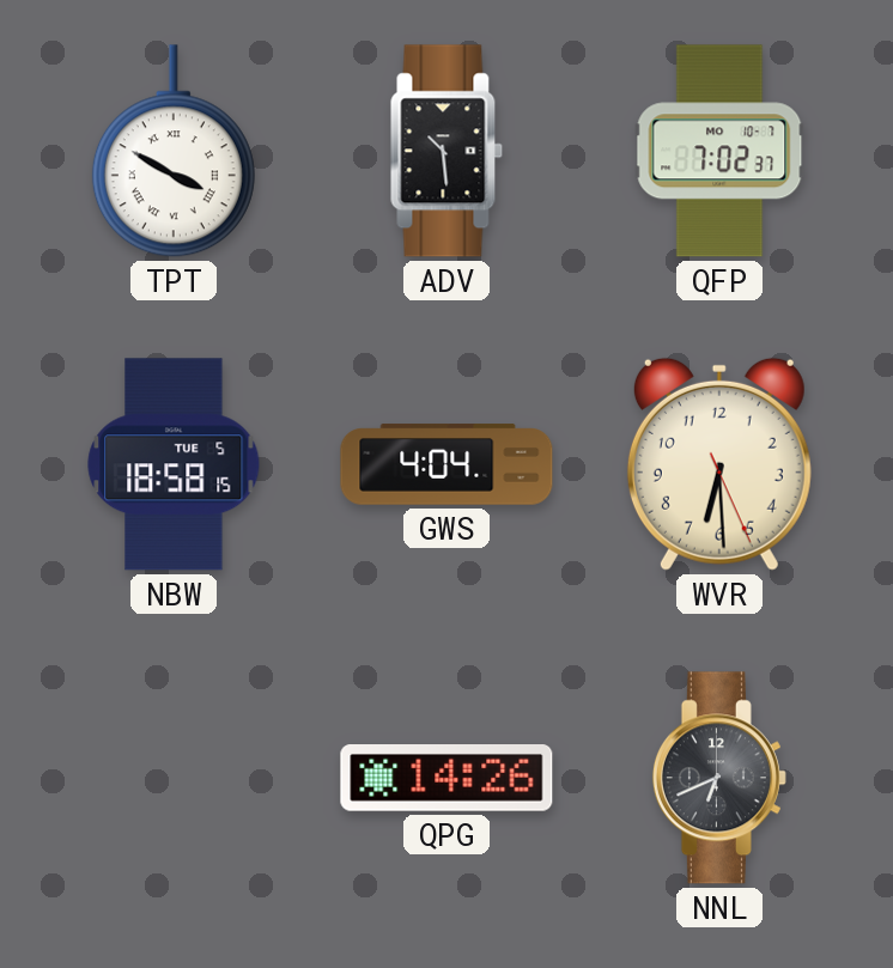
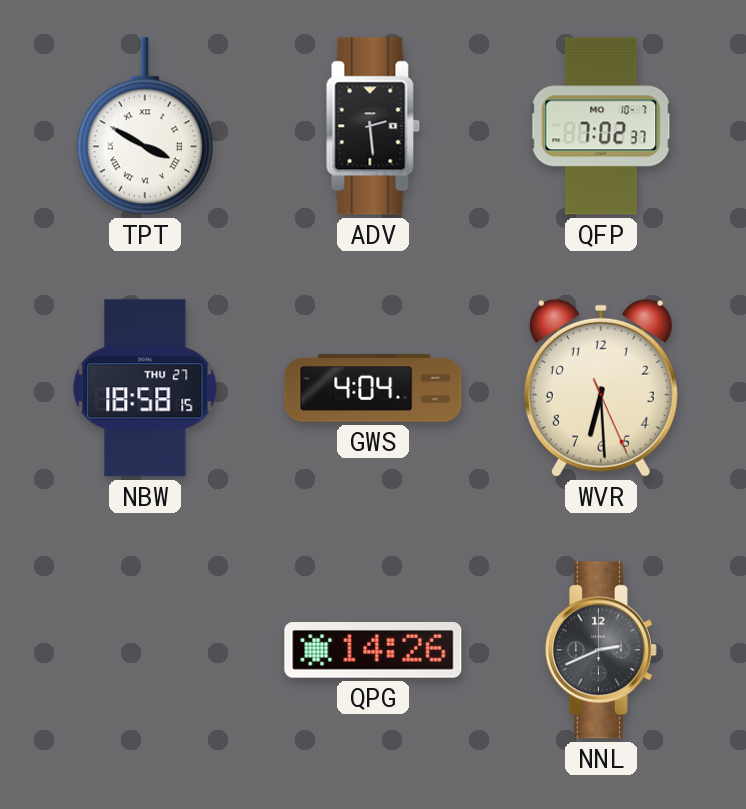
ADV: 10:29 -> 2:29
NBW date: TUE 5 -> THU 27
NNL: 6:41 -> 2:41
